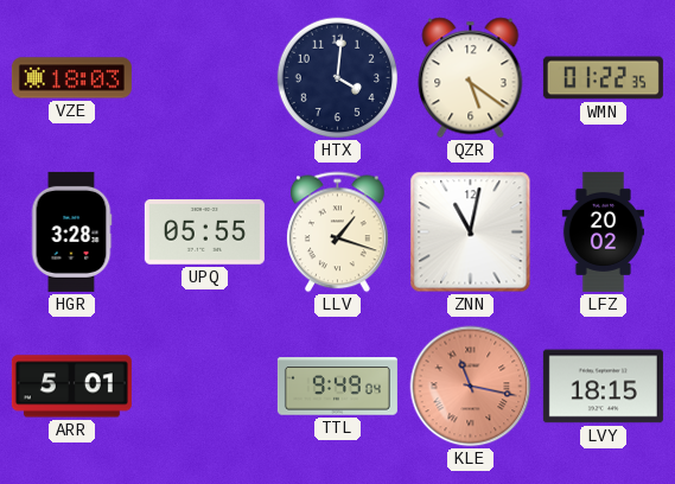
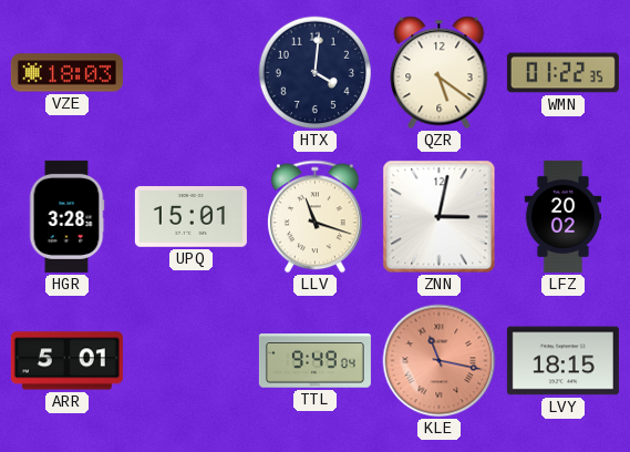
UPQ: 05:55 -> 15:01
LLV: 1:18 -> 11:18
ZNN: 11:02 -> 3:02
